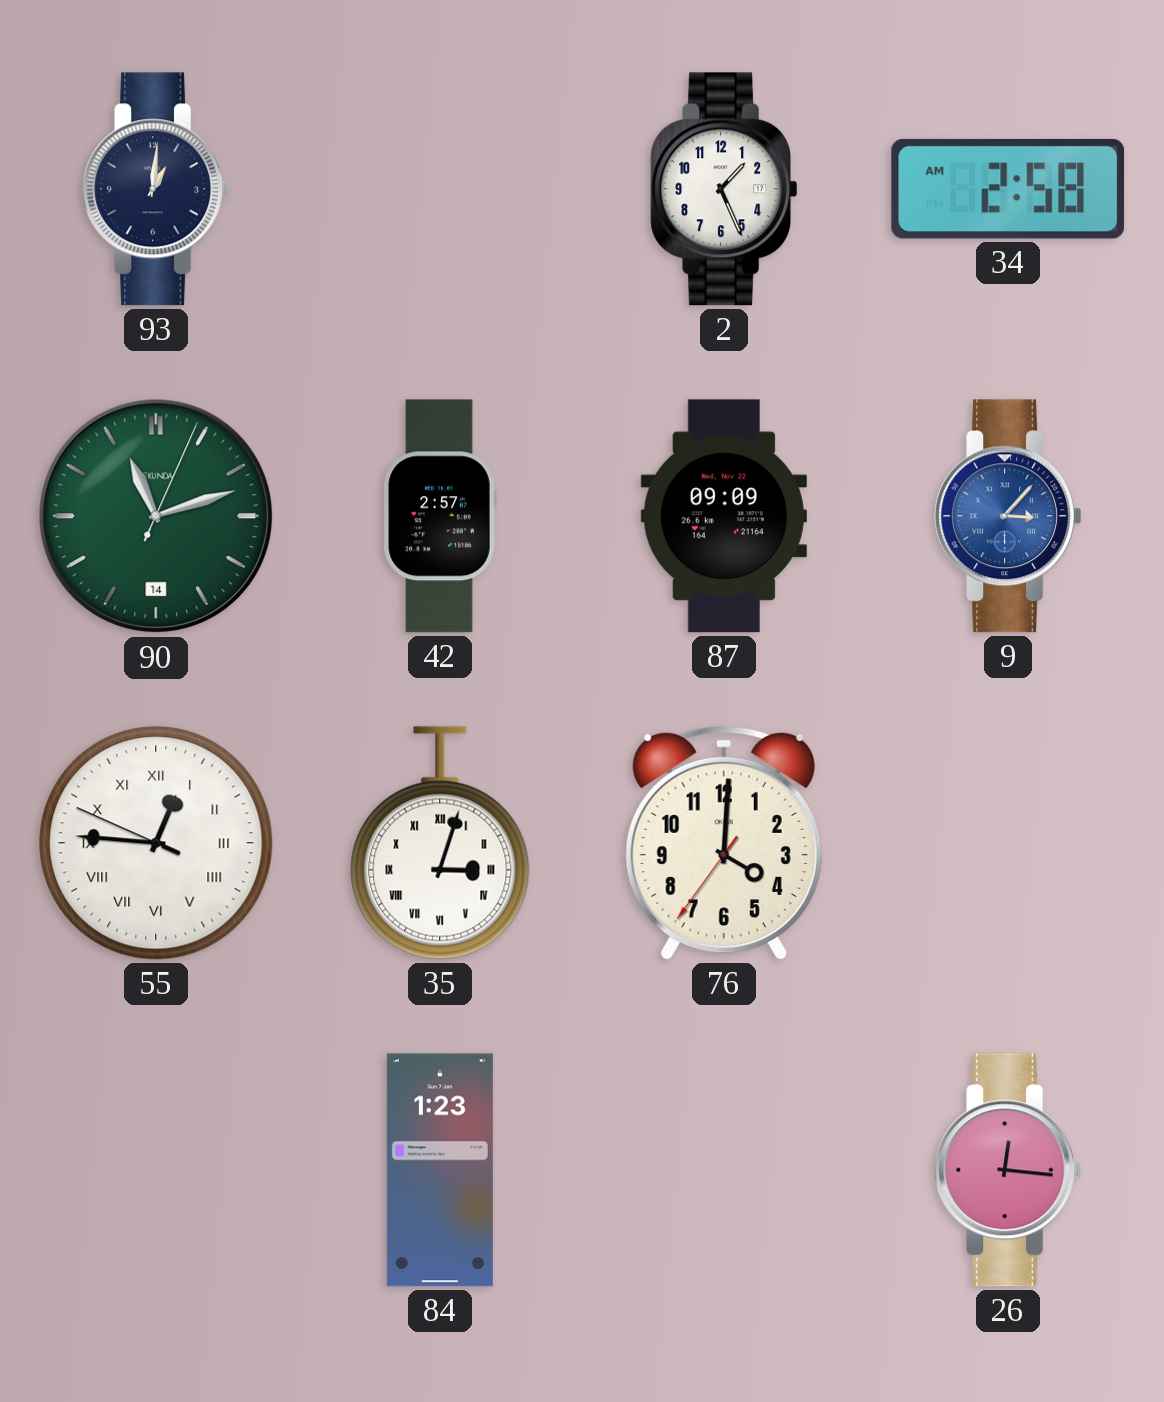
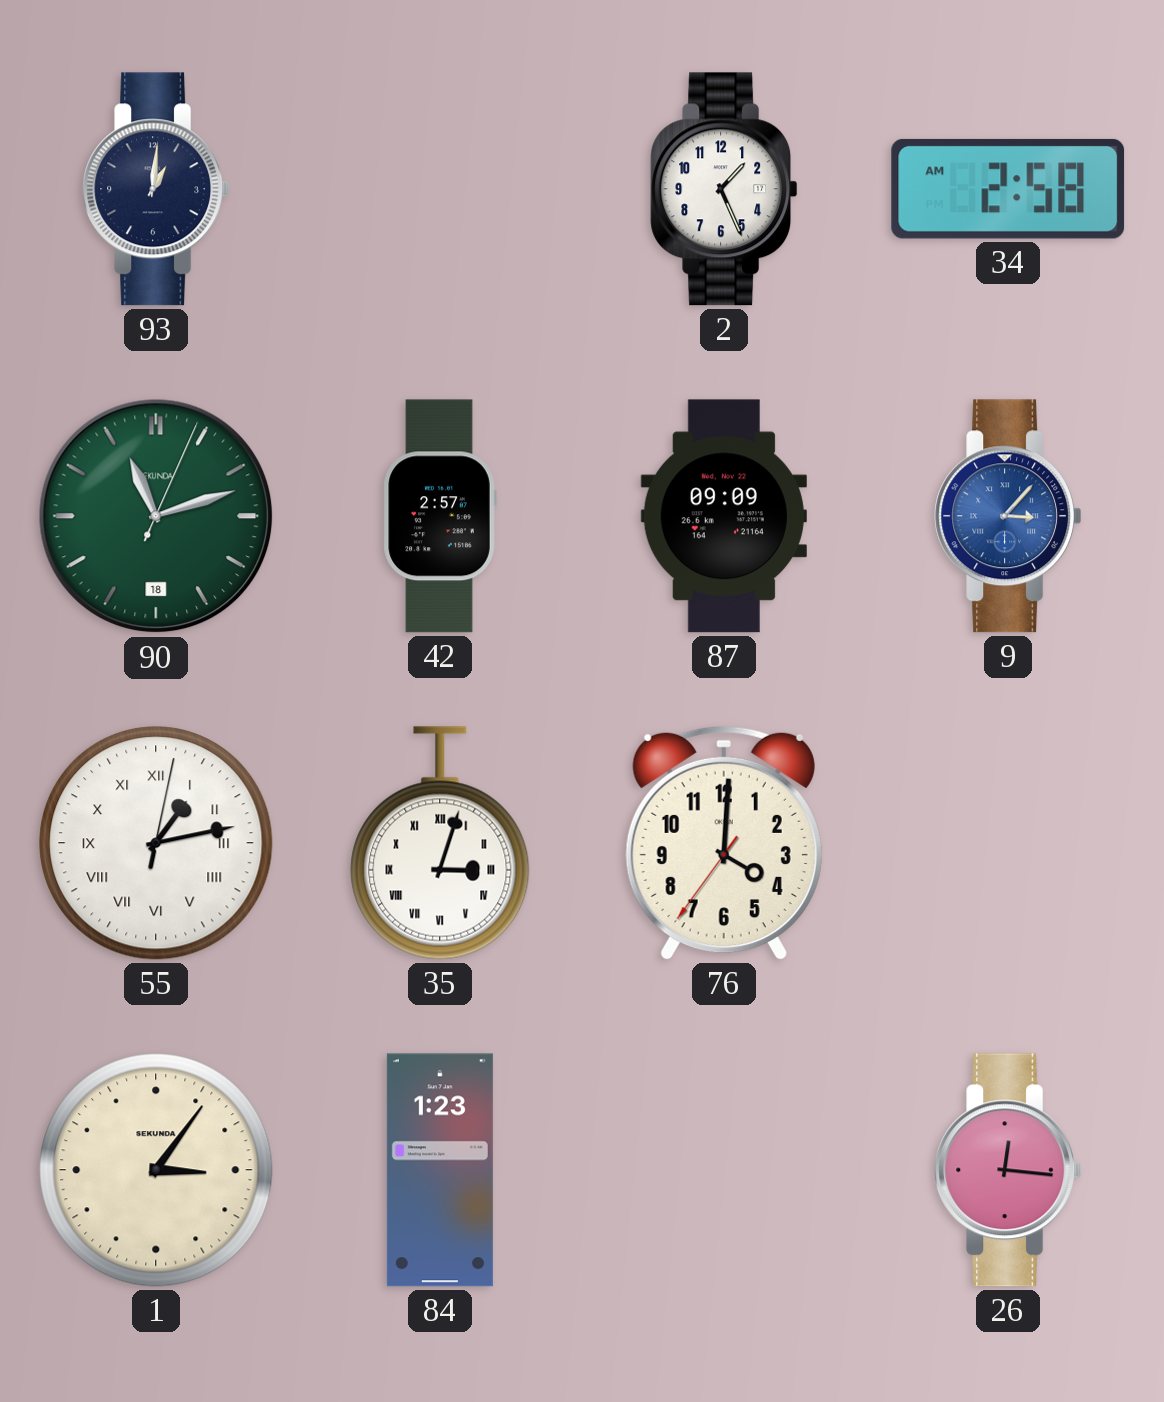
90 date: 14 -> 18
55: 12:45 -> 1:13
1: none -> 3:06
